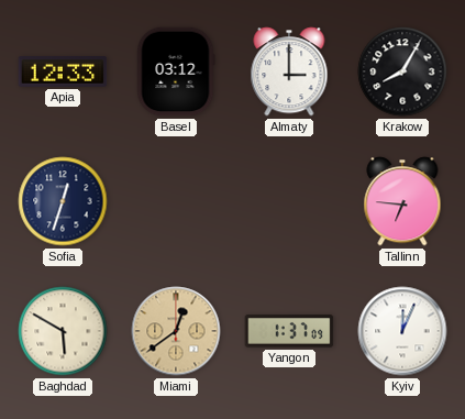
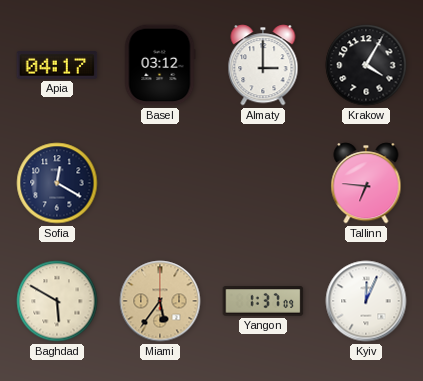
Apia: 12:33 -> 04:17
Krakow: 8:05 -> 4:05
Sofia: 12:33 -> 12:20
Miami: 12:39 -> 5:36
